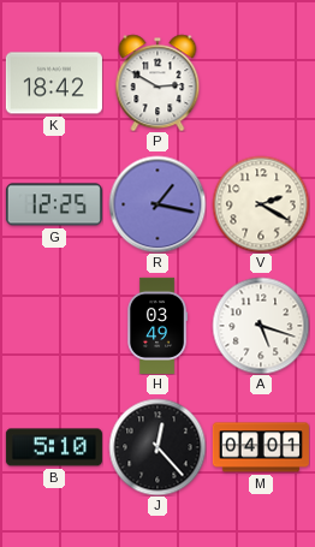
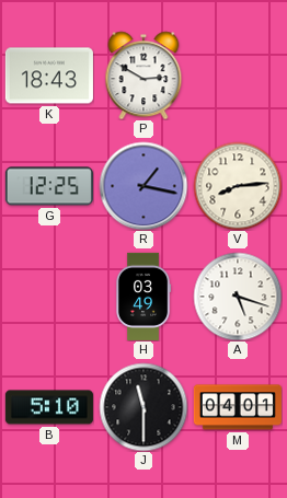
K: 18:42 -> 18:43
V: 2:20 -> 8:14
J: 12:23 -> 11:30
